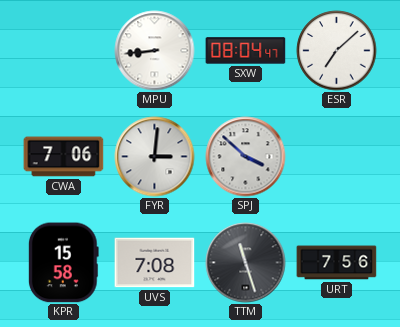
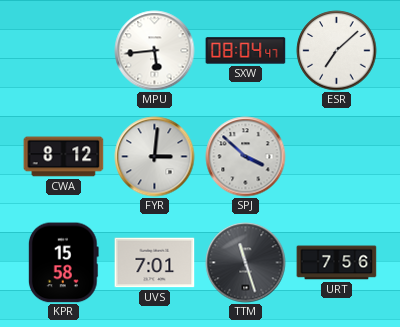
MPU: 8:44 -> 5:44
CWA: 7:06 -> 8:12
UVS: 7:08 -> 7:01
